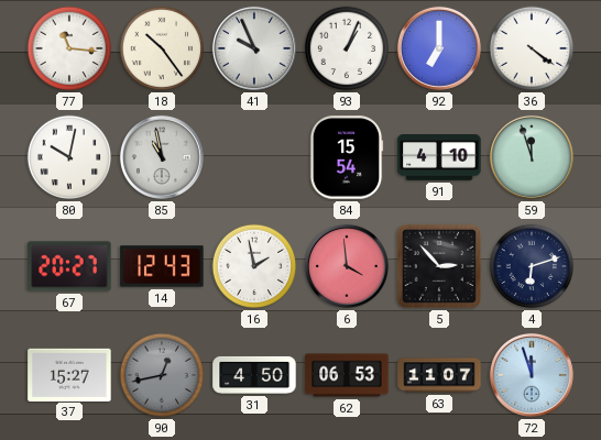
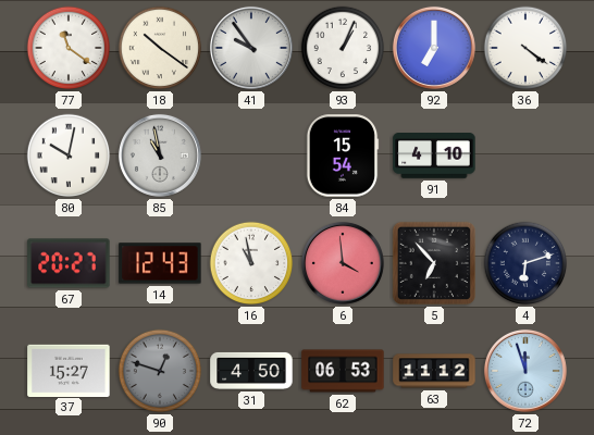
77: 11:16 -> 11:21
18: 10:24 -> 10:21
41: 9:56 -> 9:54
59: 11:57 -> none
16: 1:58 -> 10:58
5: 2:53 -> 6:53
90: 12:43 -> 12:48
63: 11:07 -> 11:12
